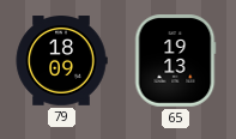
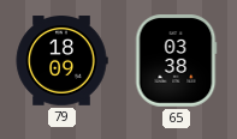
65: 19:13 -> 03:38
